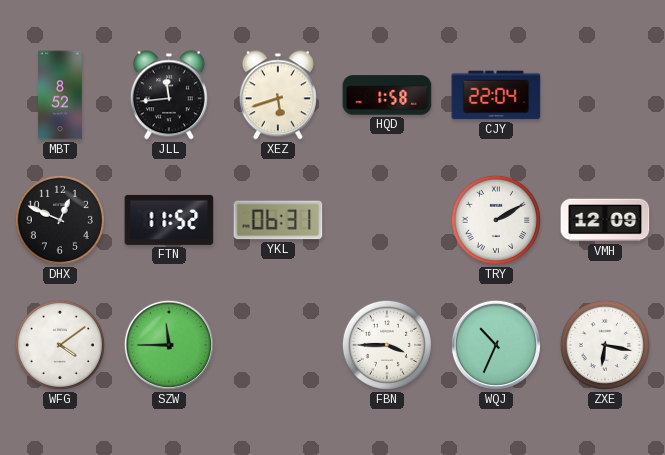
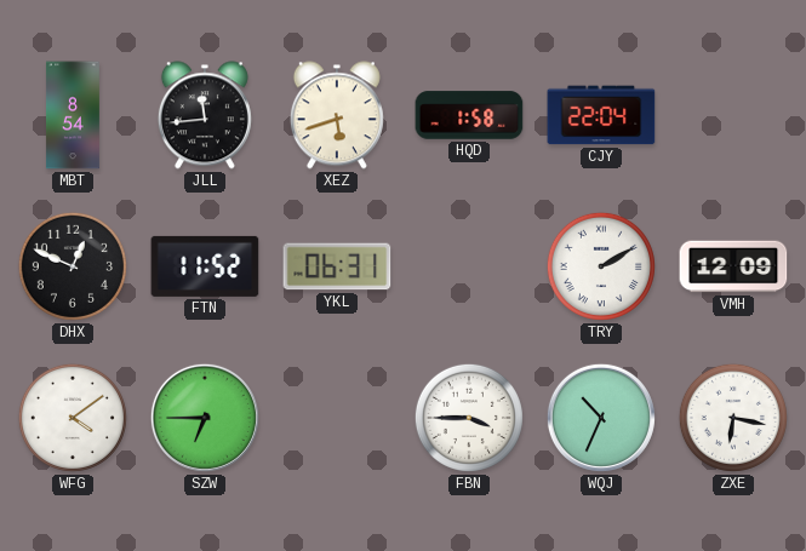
MBT: 8:52 -> 8:54
SZW: 11:45 -> 6:45
